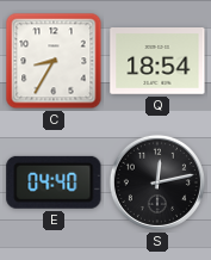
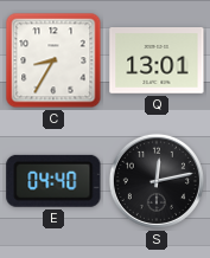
Q: 18:54 -> 13:01
